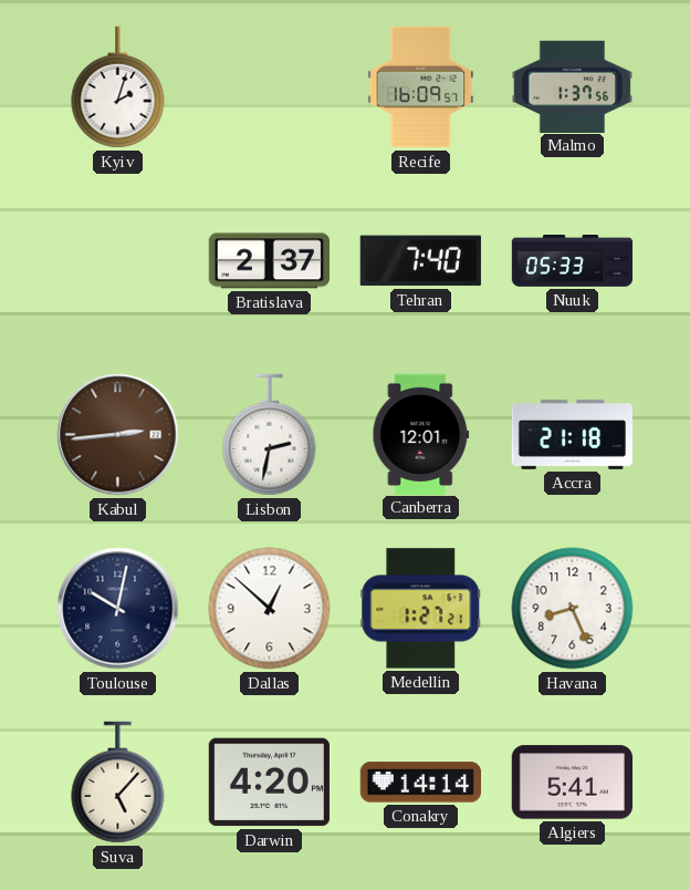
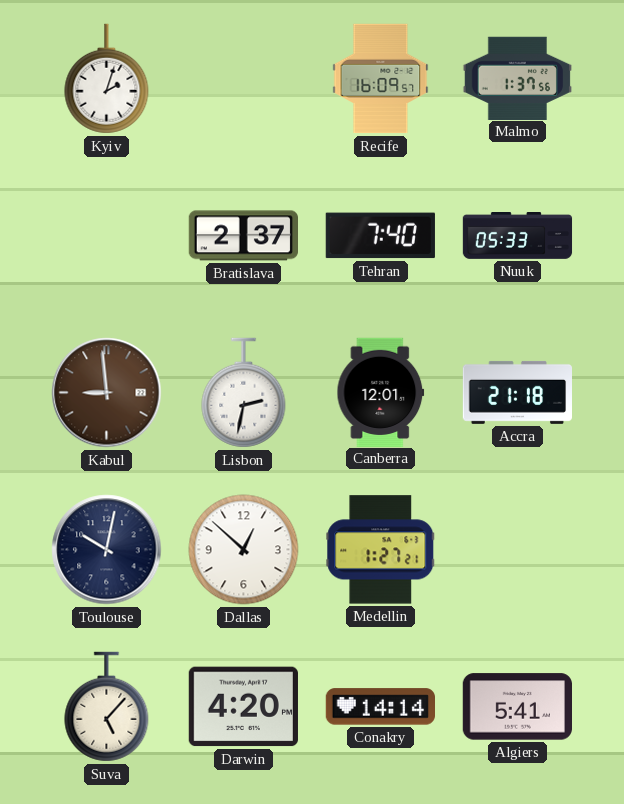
Kabul: 2:44 -> 8:59
Havana: 8:26 -> none
